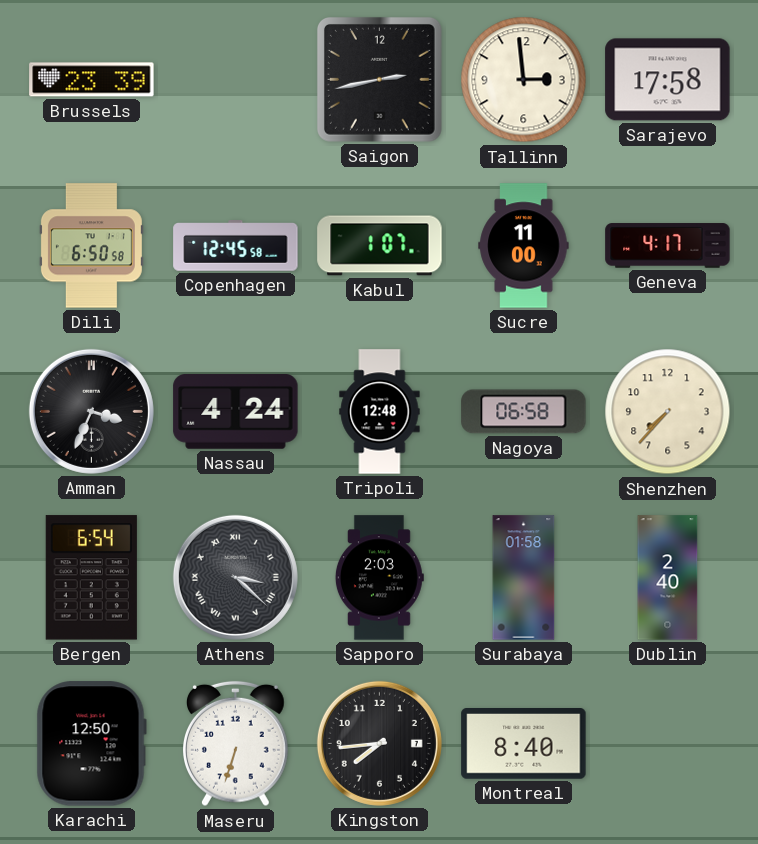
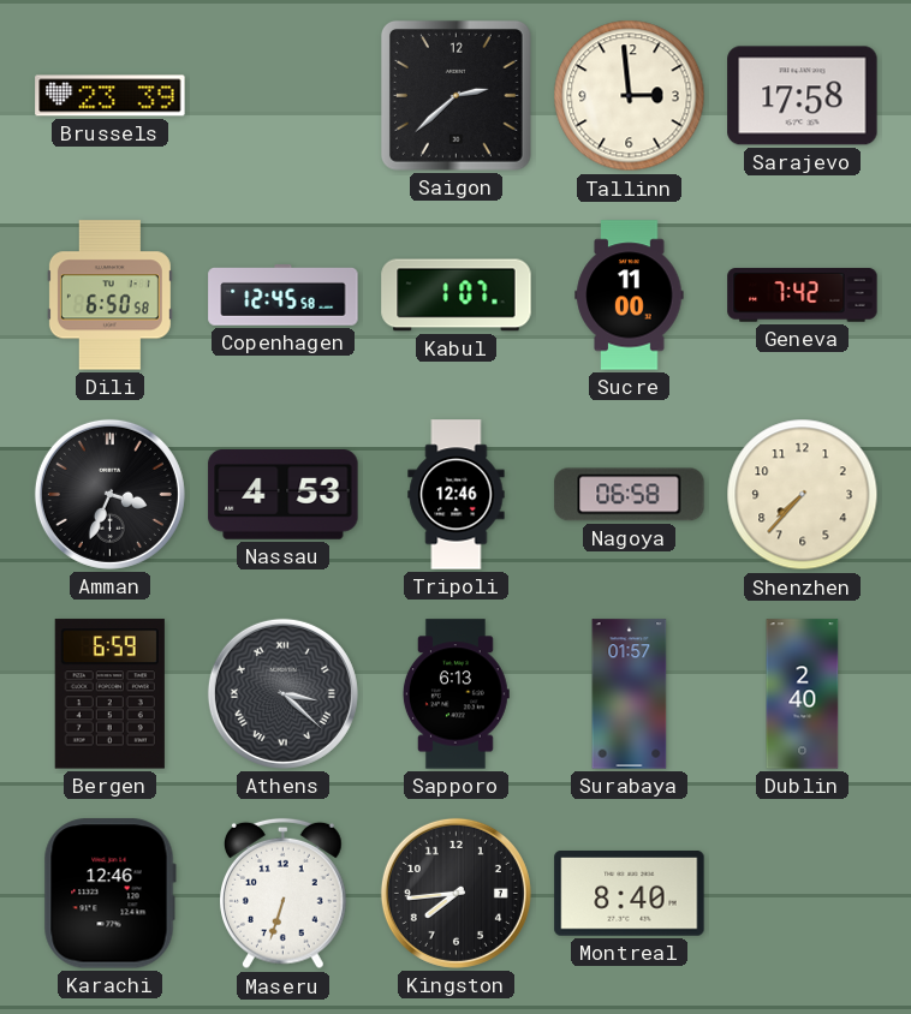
Saigon: 2:43 -> 2:38
Geneva: 4:17 -> 7:42
Nassau: 4:24 -> 4:53
Tripoli: 12:48 -> 12:46
Bergen: 6:54 -> 6:59
Sapporo: 2:03 -> 6:13
Surabaya: 01:58 -> 01:57
Karachi: 12:50 -> 12:46
